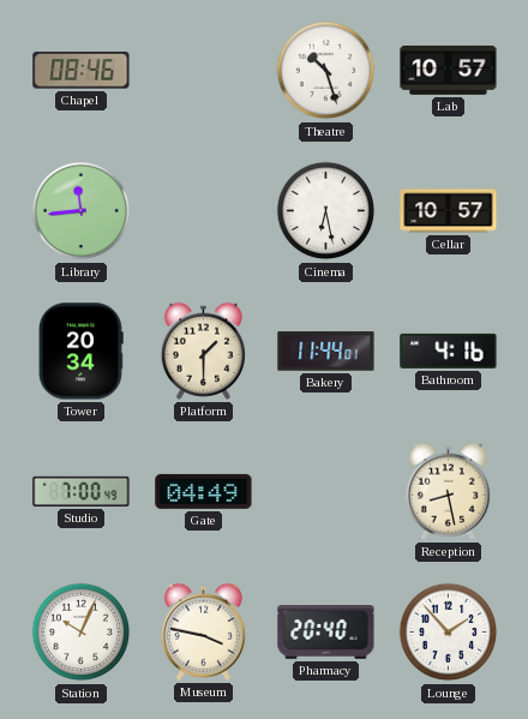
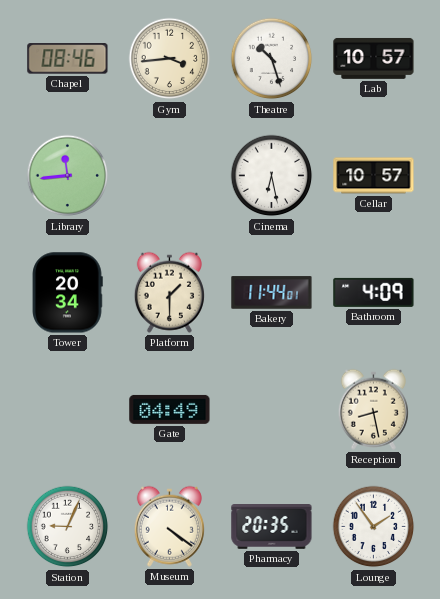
Gym: none -> 3:44
Bathroom: 4:16 -> 4:09
Studio: 7:00 -> none
Station: 10:04 -> 9:04
Museum: 3:47 -> 4:21
Pharmacy: 20:40 -> 20:35
Lounge: 1:53 -> 1:54
